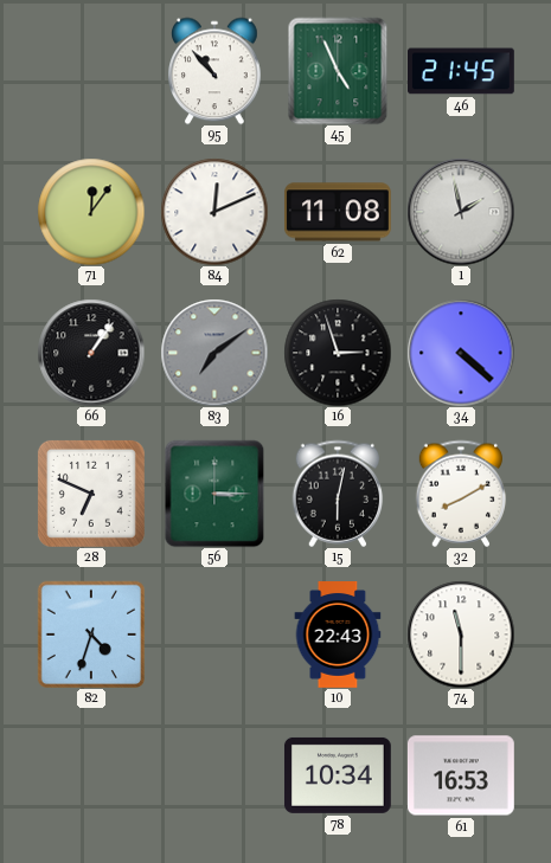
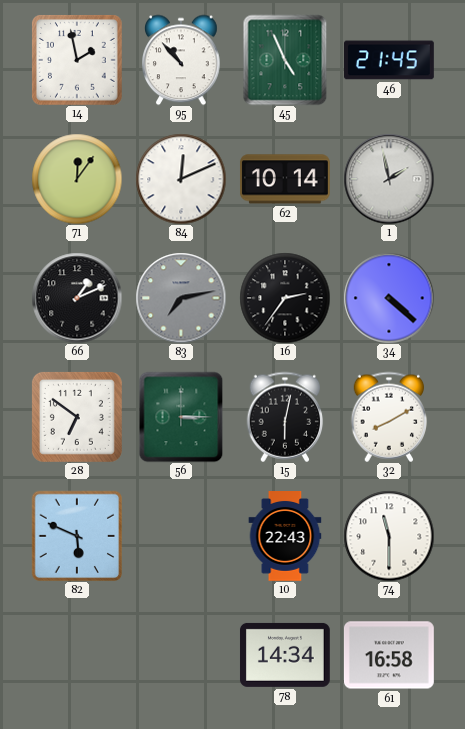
14: none -> 1:58
62: 11:08 -> 10:14
66: 1:06 -> 1:11
83: 7:09 -> 7:13
16: 2:57 -> 2:36
28: 6:49 -> 6:51
82: 4:33 -> 5:49
78: 10:34 -> 14:34
61: 16:53 -> 16:58
